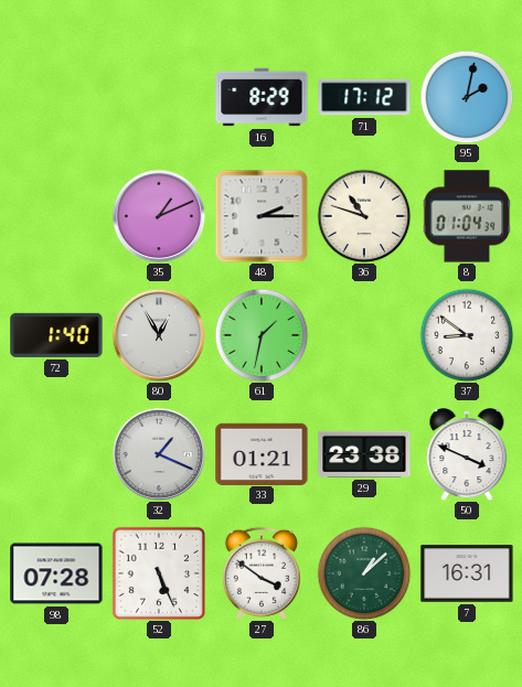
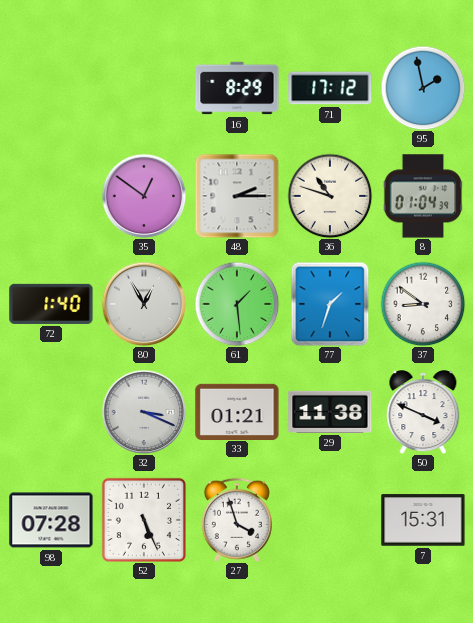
95: 2:02 -> 1:58
35: 1:11 -> 12:51
61: 1:32 -> 1:29
77: none -> 1:33
32: 1:19 -> 3:19
29: 23:38 -> 11:38
27: 3:51 -> 3:57
86: 1:08 -> none
7: 16:31 -> 15:31
